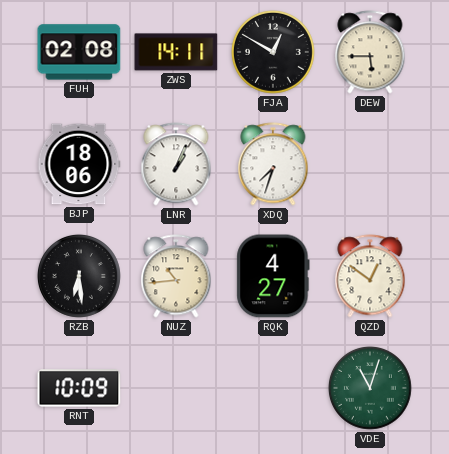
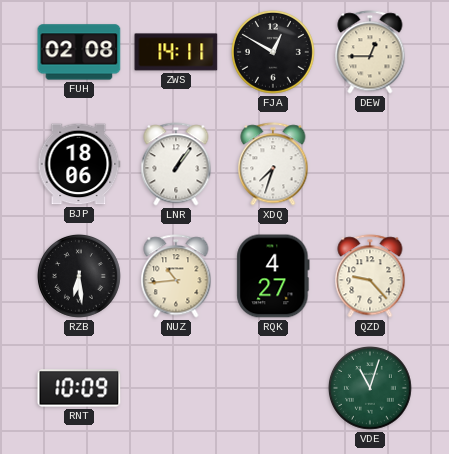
DEW: 5:45 -> 12:45
LNR: 1:04 -> 1:06
QZD: 12:51 -> 9:23
